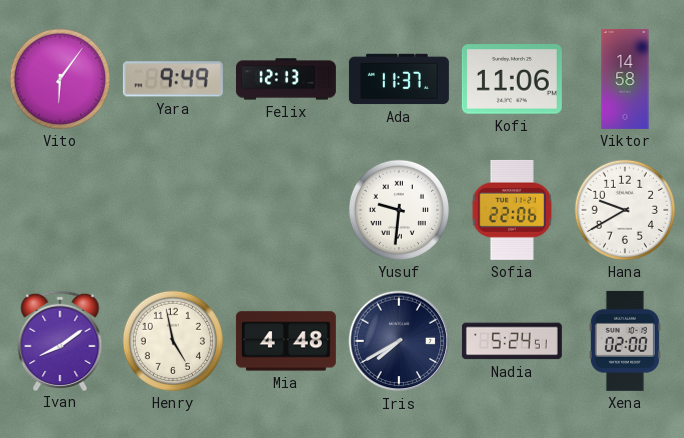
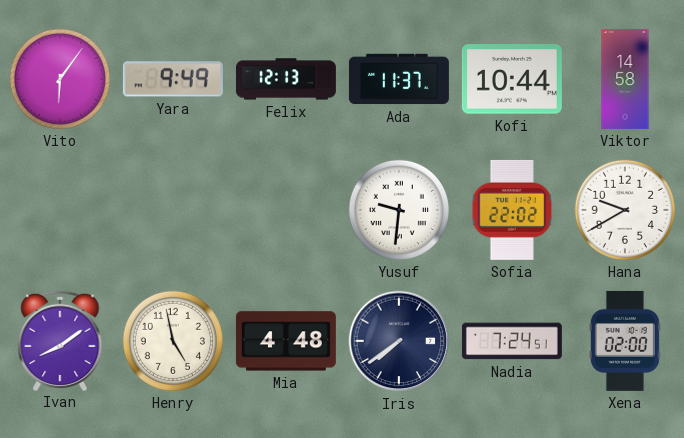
Kofi: 11:06 -> 10:44
Sofia: 22:06 -> 22:02
Iris: 7:40 -> 7:39
Nadia: 5:24 -> 7:24
